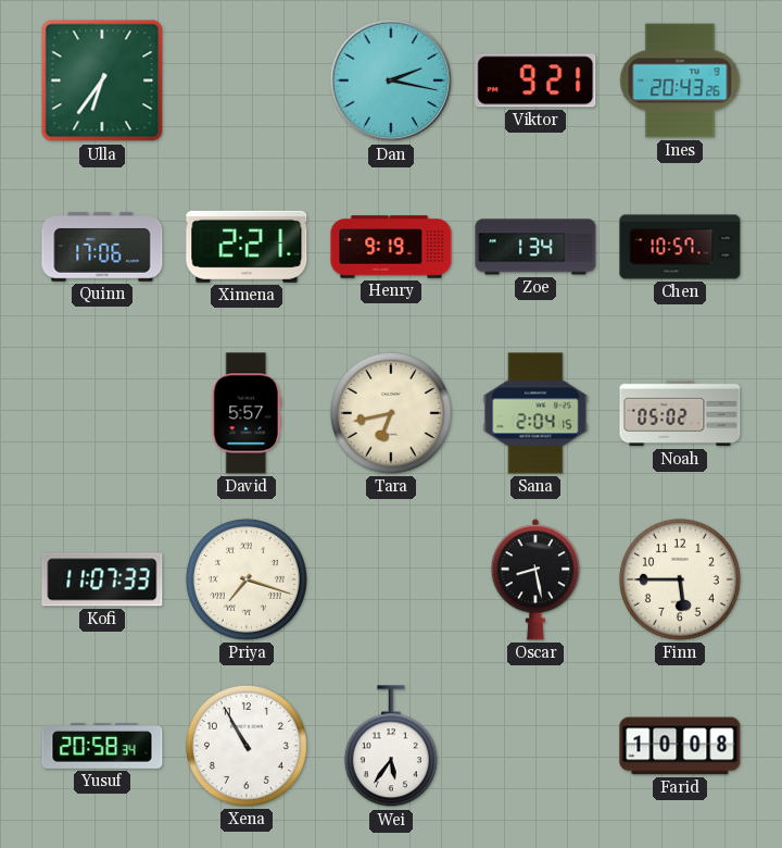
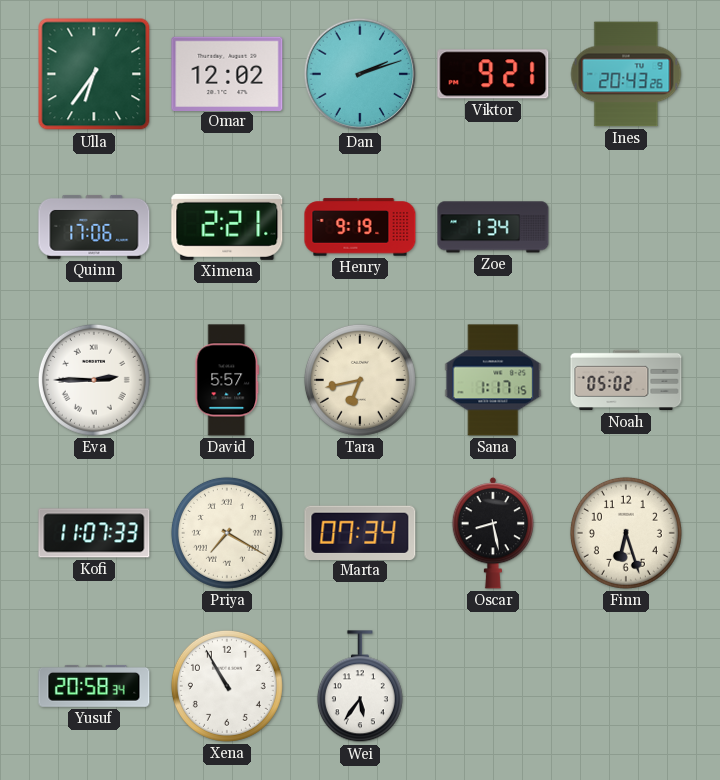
Omar: none -> 12:02
Dan: 2:17 -> 2:12
Chen: 10:57 -> none
Eva: none -> 2:45
Sana: 2:04 -> 1:17
Priya: 7:18 -> 7:20
Marta: none -> 07:34
Finn: 5:45 -> 6:27
Farid: 10:08 -> none
